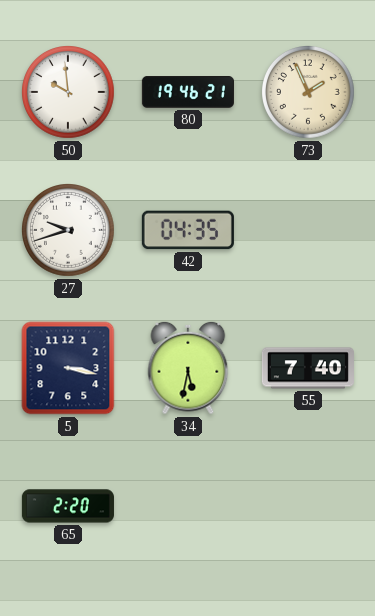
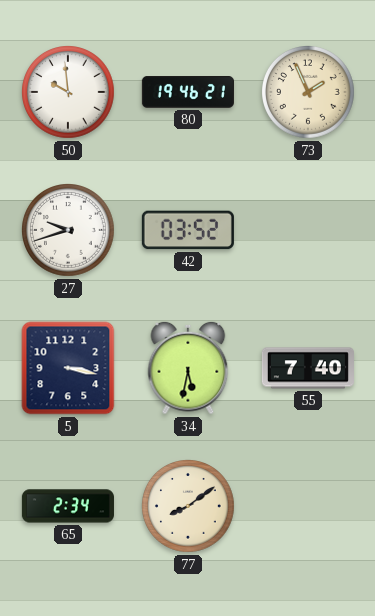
42: 04:35 -> 03:52
65: 2:20 -> 2:34
77: none -> 8:09
